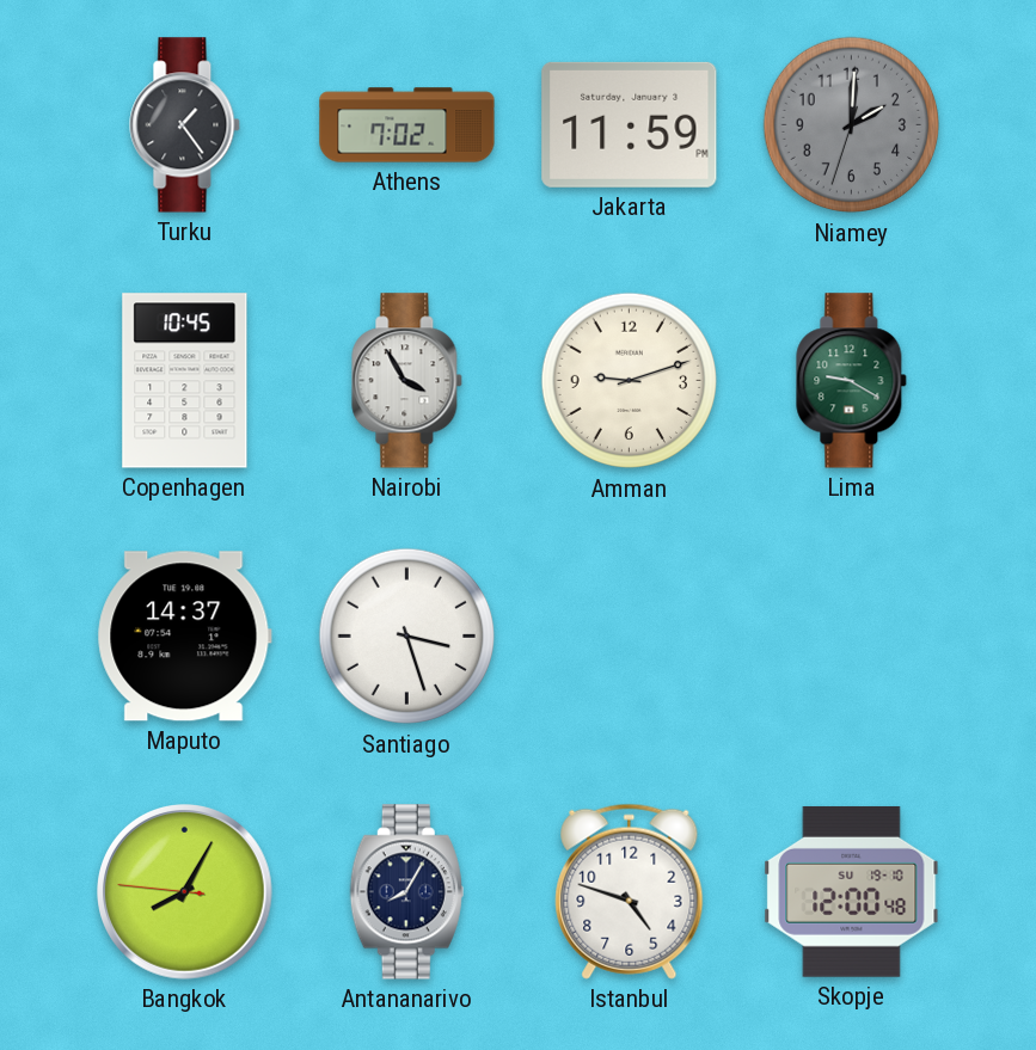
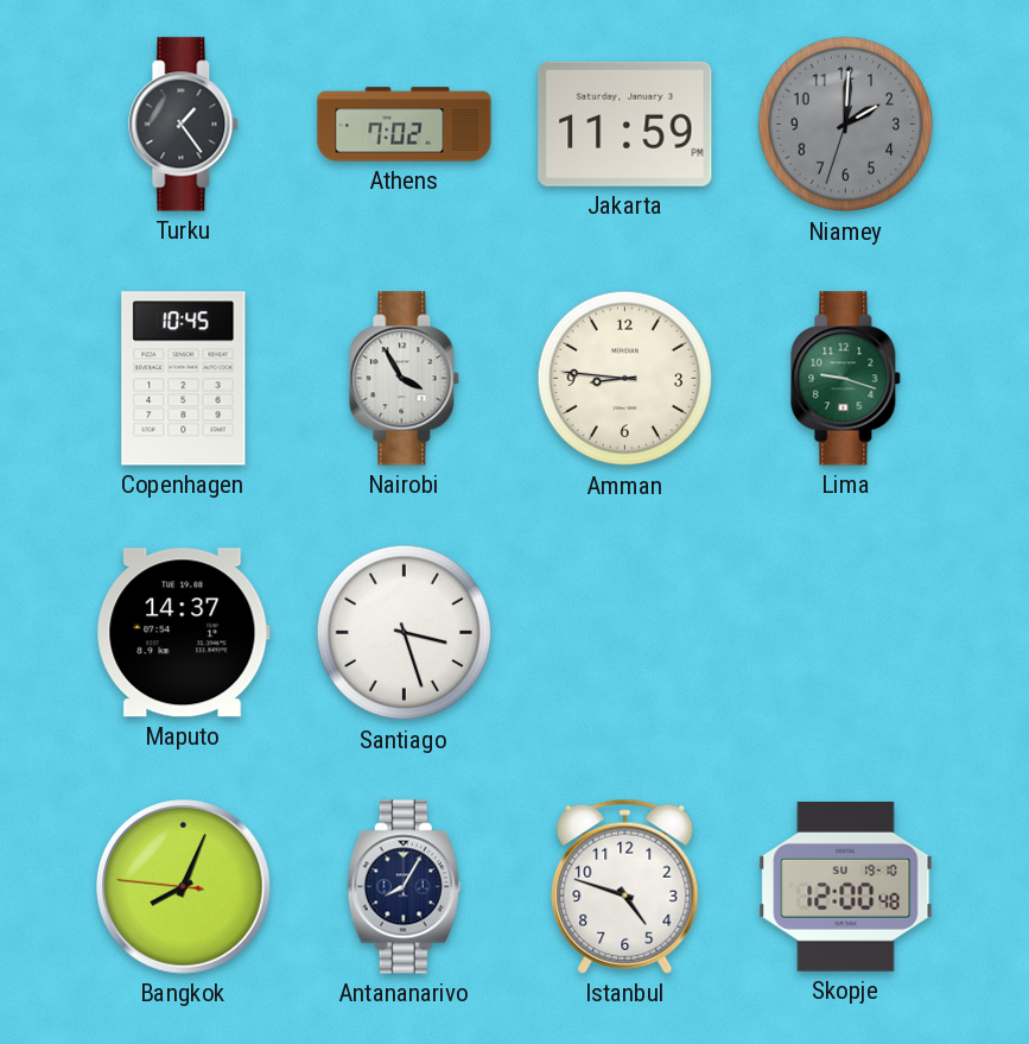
Amman: 9:12 -> 8:46
Lima: 9:20 -> 9:18
Bangkok: 8:04 -> 8:03
